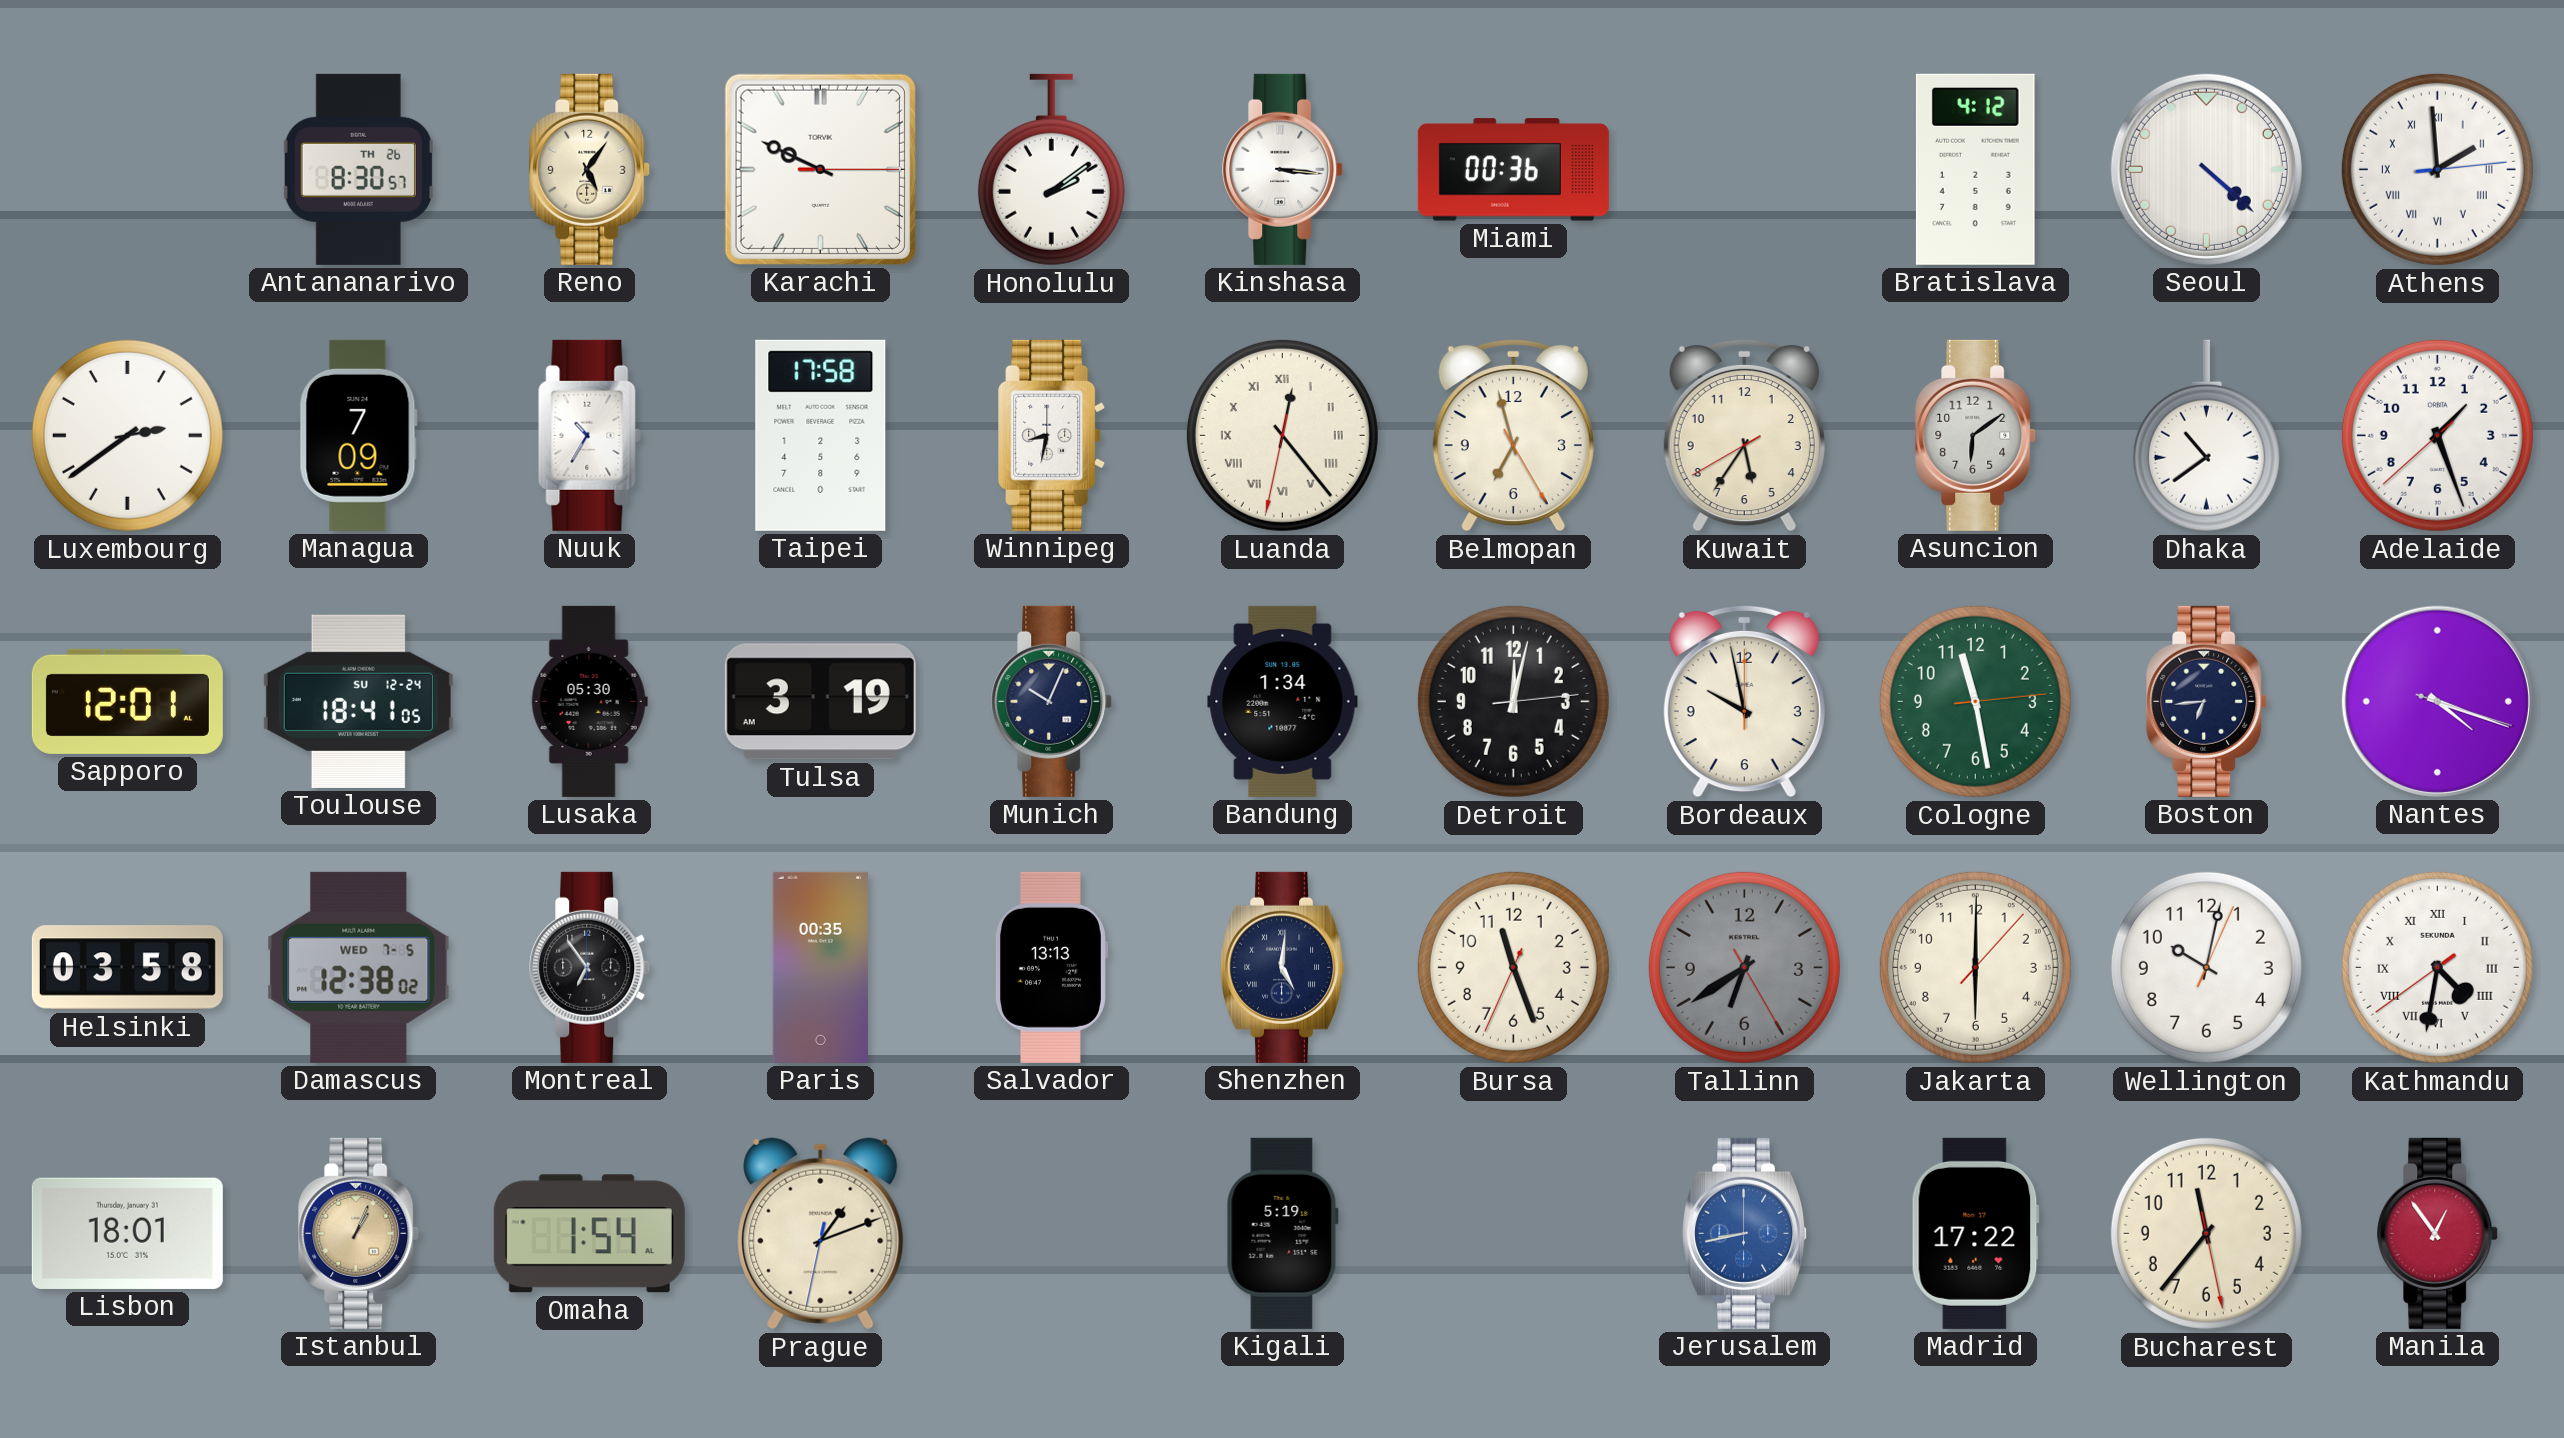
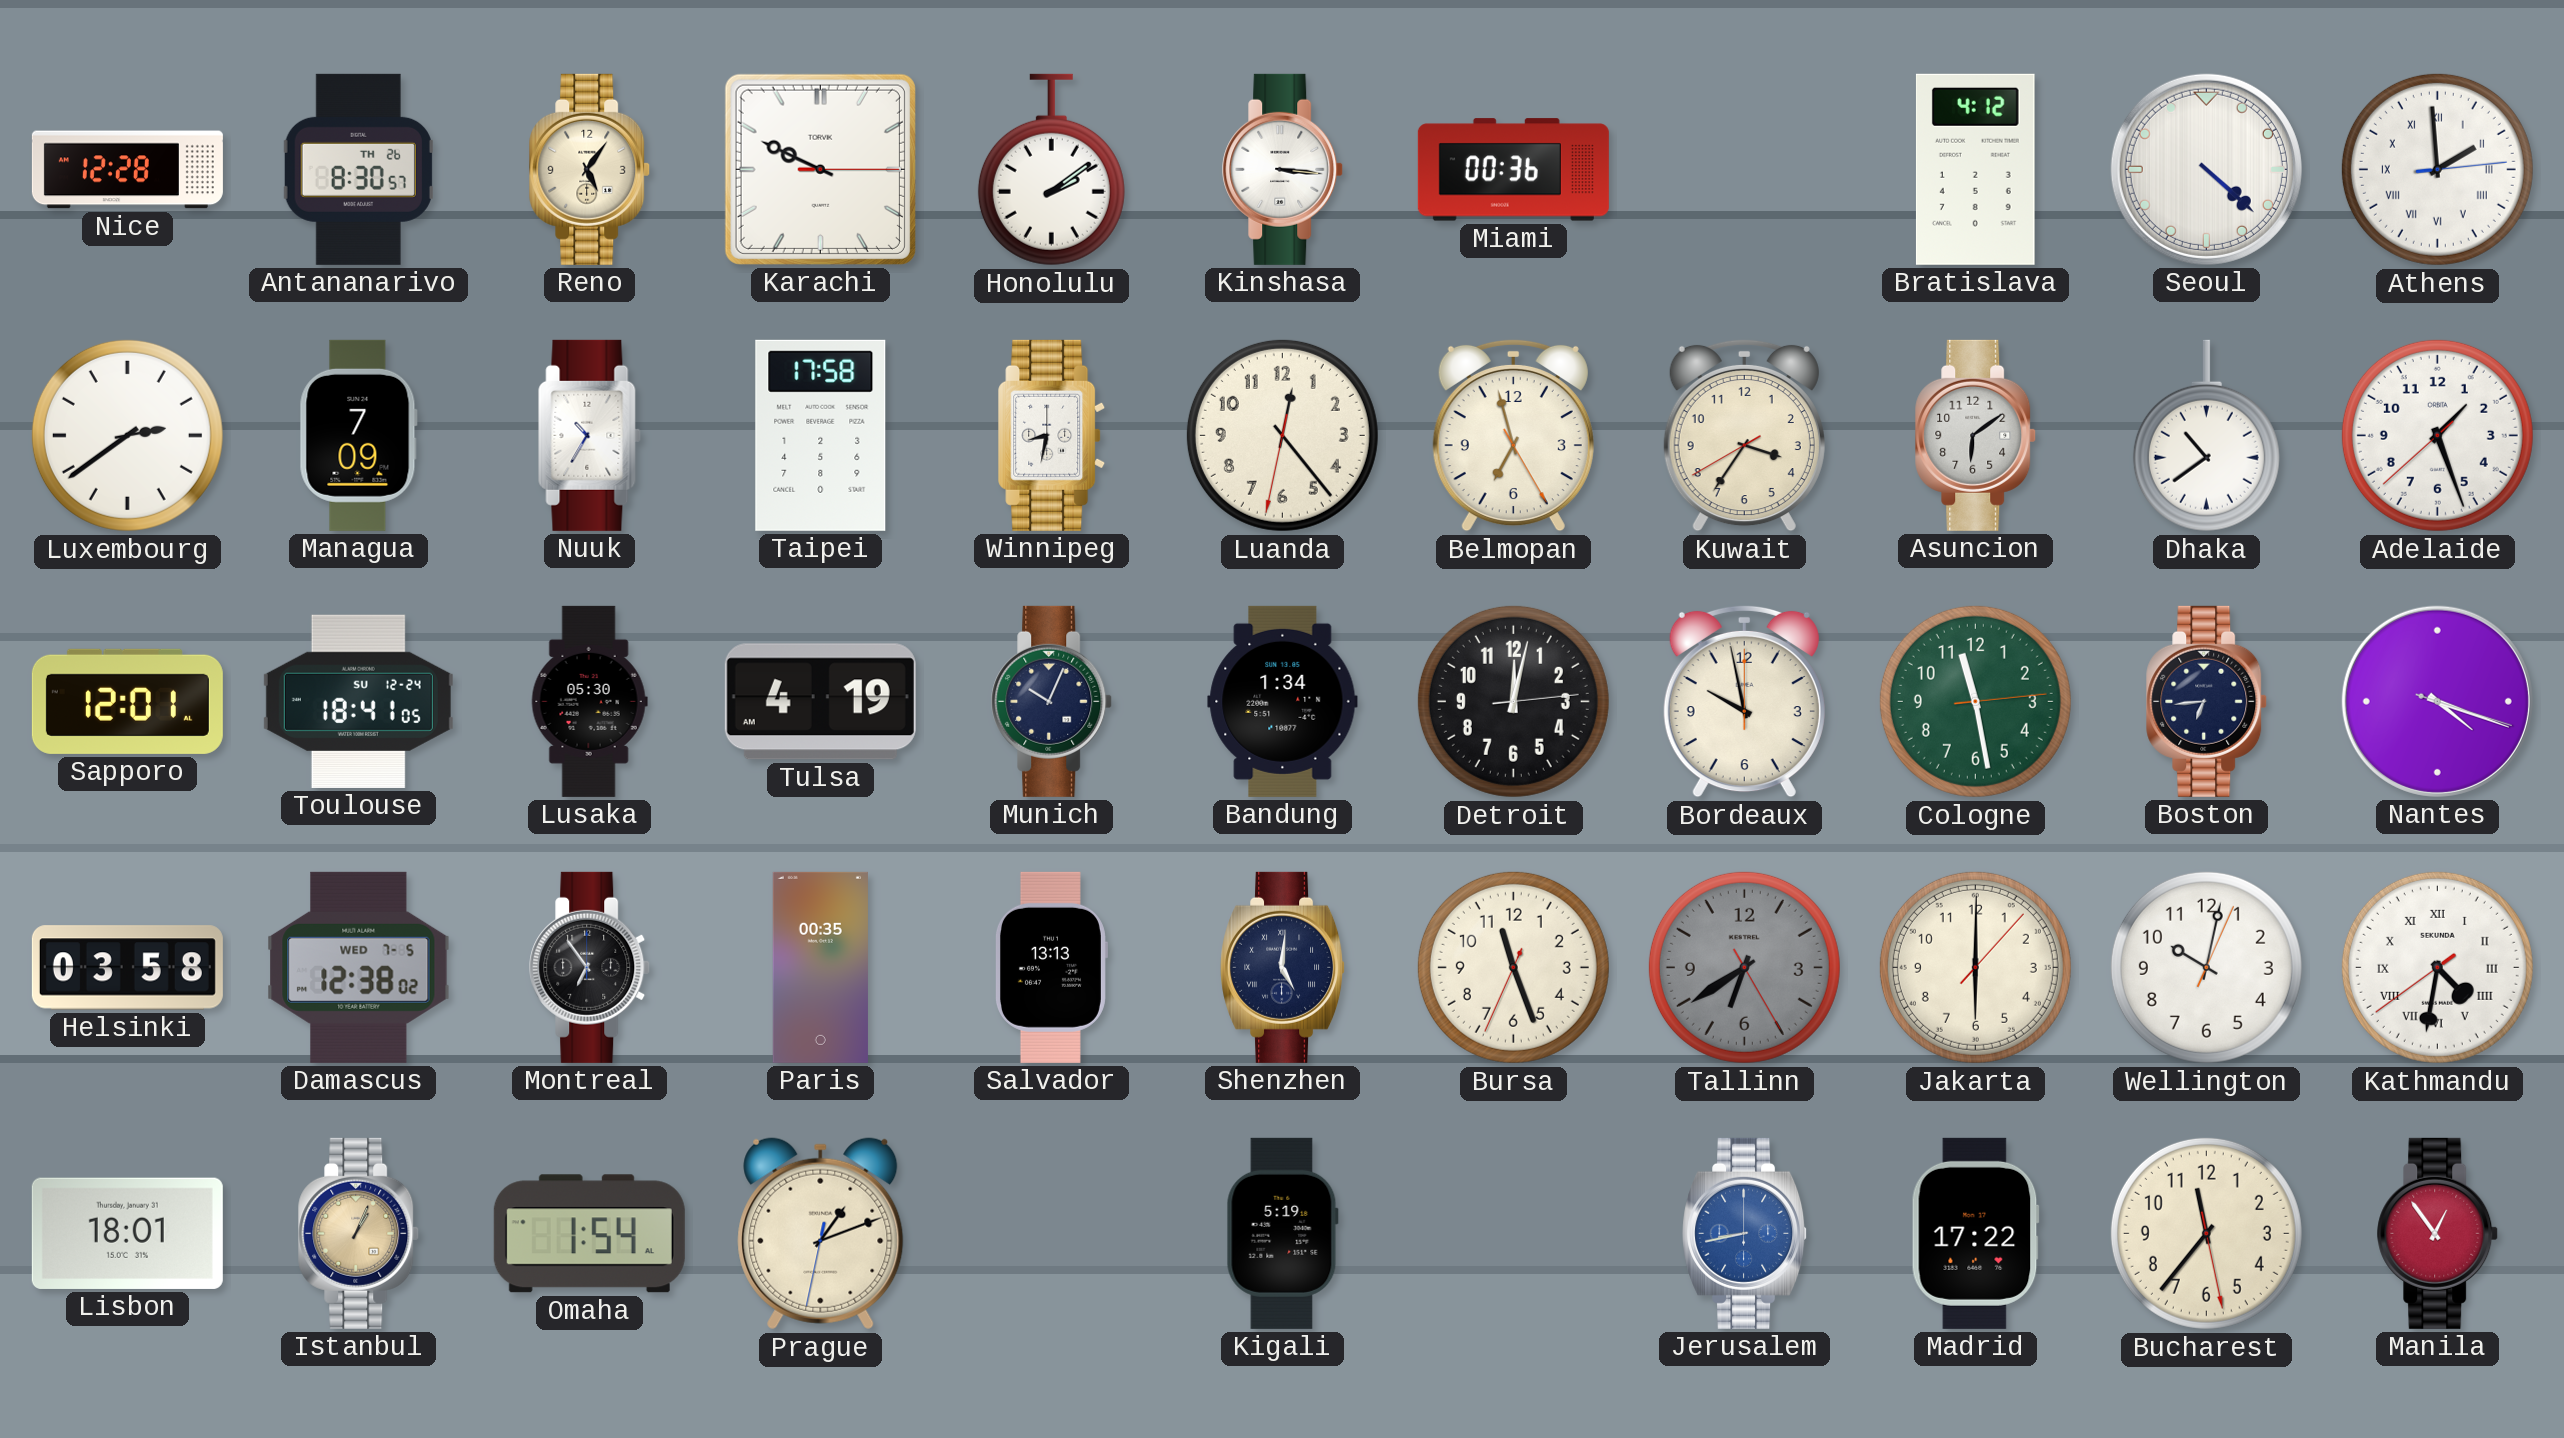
Nice: none -> 12:28
Luanda numerals: Roman -> Arabic
Kuwait: 5:35 -> 3:35
Tulsa: 3:19 -> 4:19
